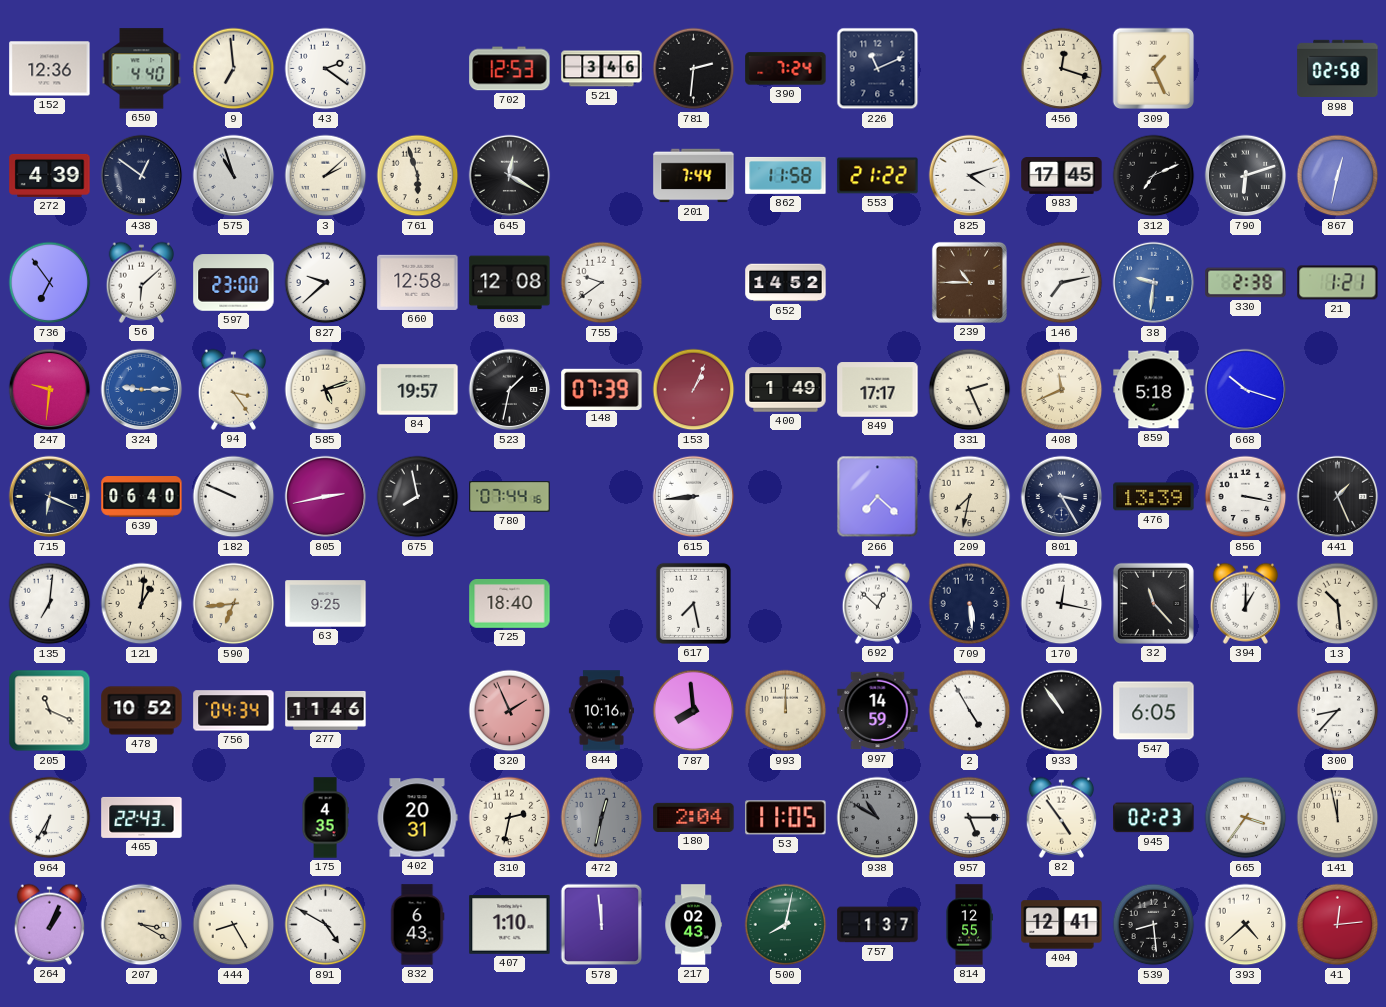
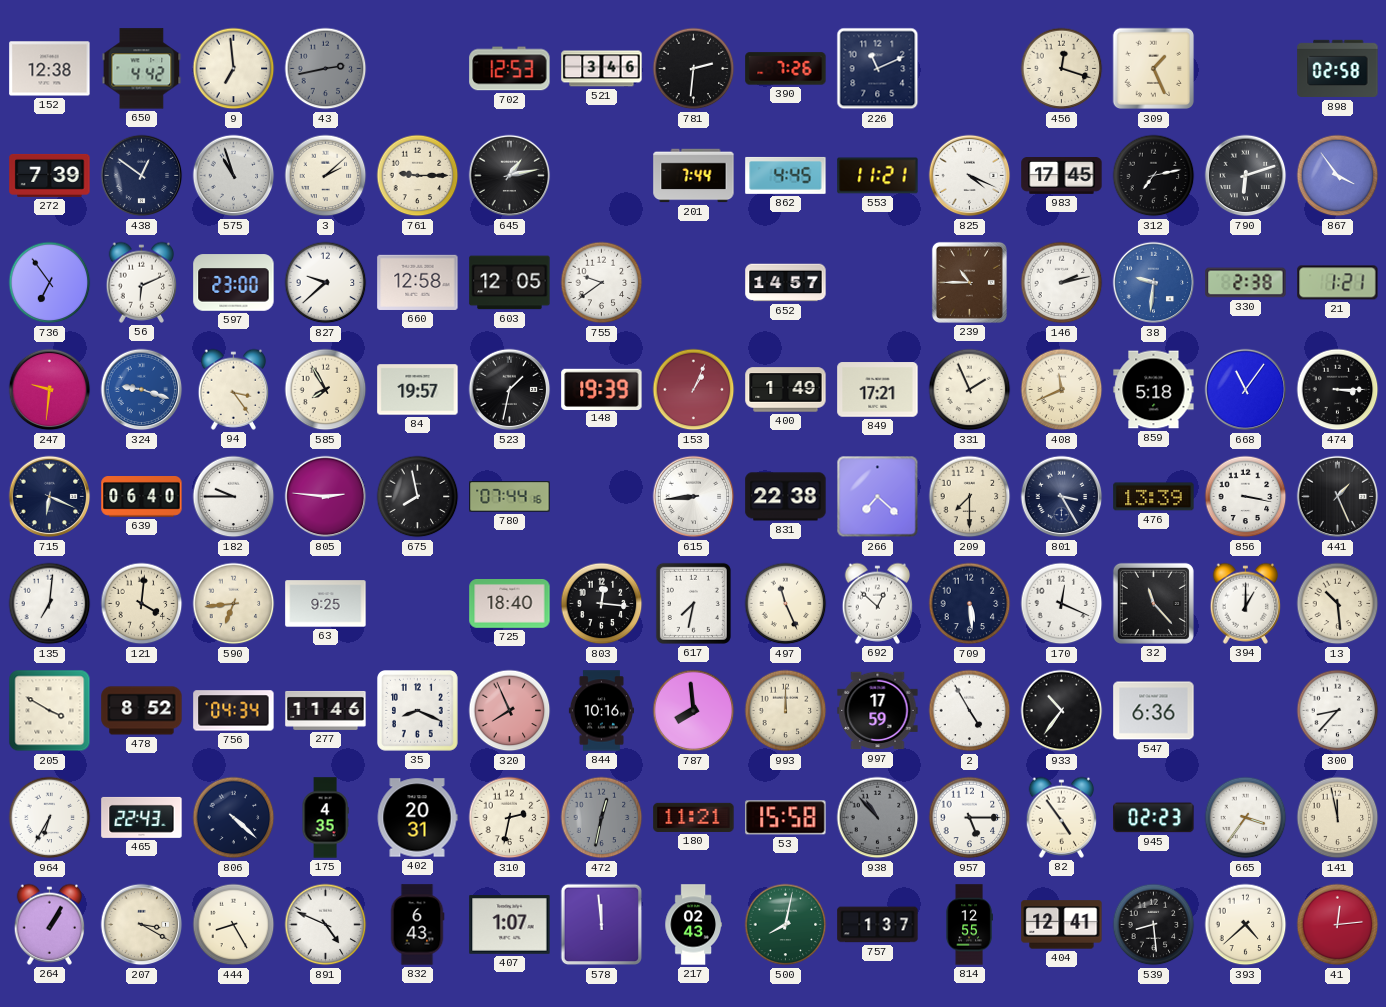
152: 12:36 -> 12:38
650: 4:40 -> 4:42
43: 2:21 -> 2:43
43 dial: white -> grey
390: 7:24 -> 7:26
272: 4:39 -> 7:39
761: 5:57 -> 9:15
645: 12:20 -> 1:13
862: 11:58 -> 4:45
553: 21:22 -> 11:21
825: 4:12 -> 4:19
312: 7:11 -> 7:13
867: 12:32 -> 3:54
56: 6:08 -> 6:11
603: 12:08 -> 12:05
652: 14:52 -> 14:57
146: 7:13 -> 2:13
324: 9:15 -> 9:18
585: 5:12 -> 7:55
148: 07:39 -> 19:39
849: 17:17 -> 17:21
331: 2:26 -> 1:56
668: 10:18 -> 11:06
474: none -> 3:15
182: 9:49 -> 9:45
805: 2:43 -> 2:46
831: none -> 22:38
209: 7:32 -> 7:30
121: 1:01 -> 4:01
803: none -> 12:16
617: 7:28 -> 7:32
497: none -> 11:26
170: 12:17 -> 12:19
205: 11:19 -> 3:50
478: 10:52 -> 8:52
35: none -> 8:19
320: 1:56 -> 7:56
997: 14:59 -> 17:59
933: 10:54 -> 10:36
547: 6:05 -> 6:36
806: none -> 4:22
180: 2:04 -> 11:21
53: 11:05 -> 15:58
938: 10:50 -> 10:53
264: 1:04 -> 1:05
891: 4:50 -> 4:49
407: 1:10 -> 1:07
